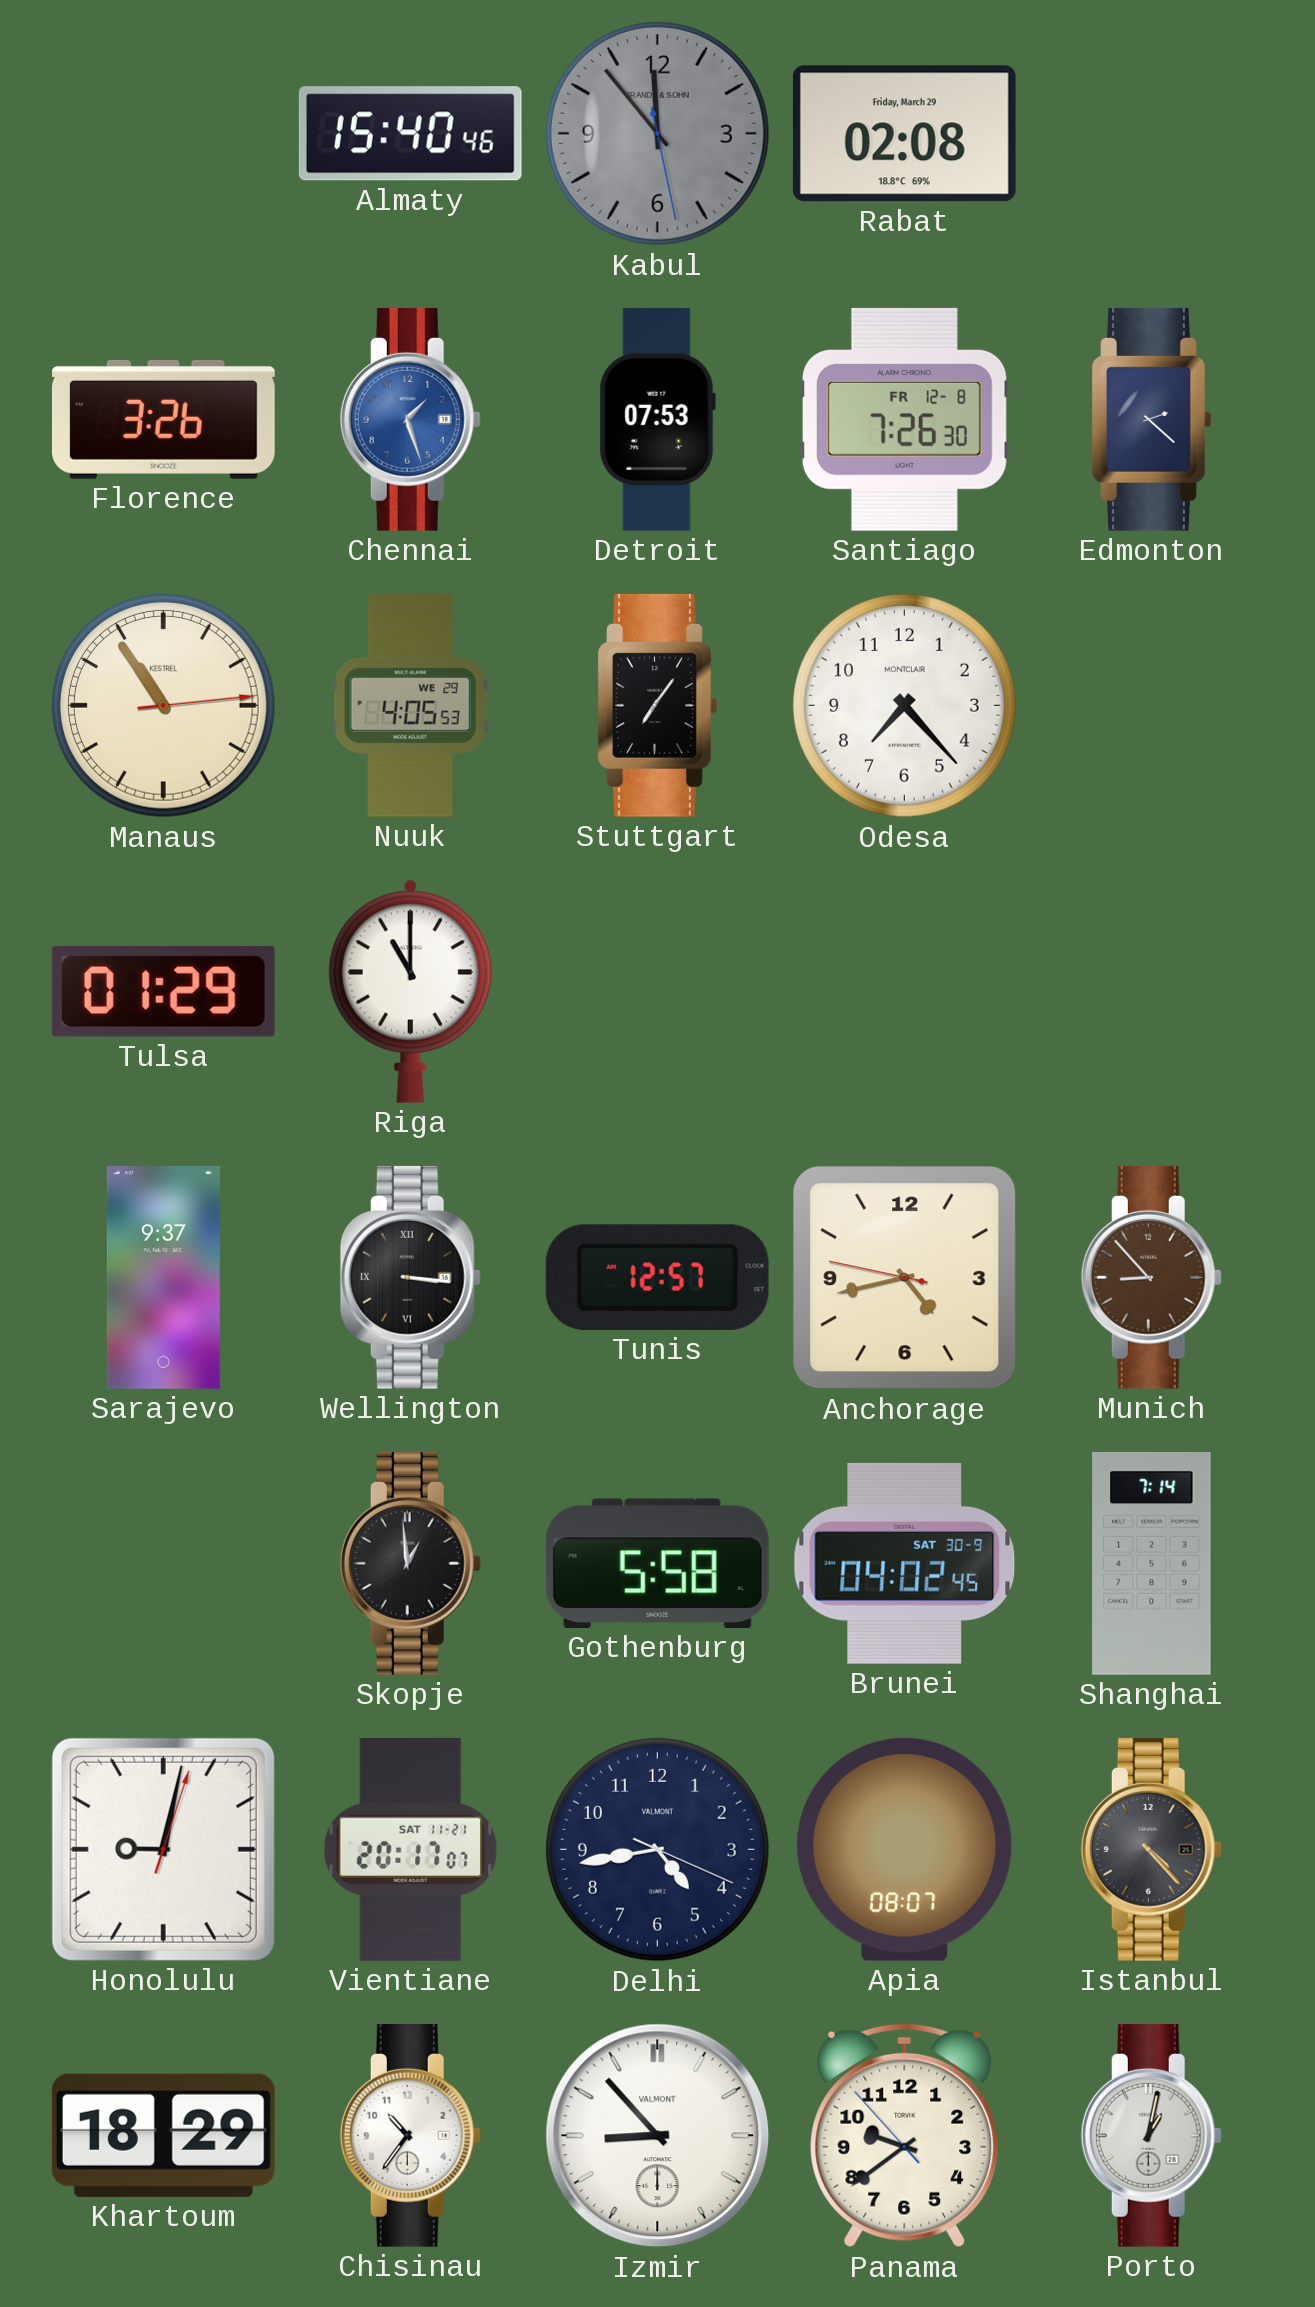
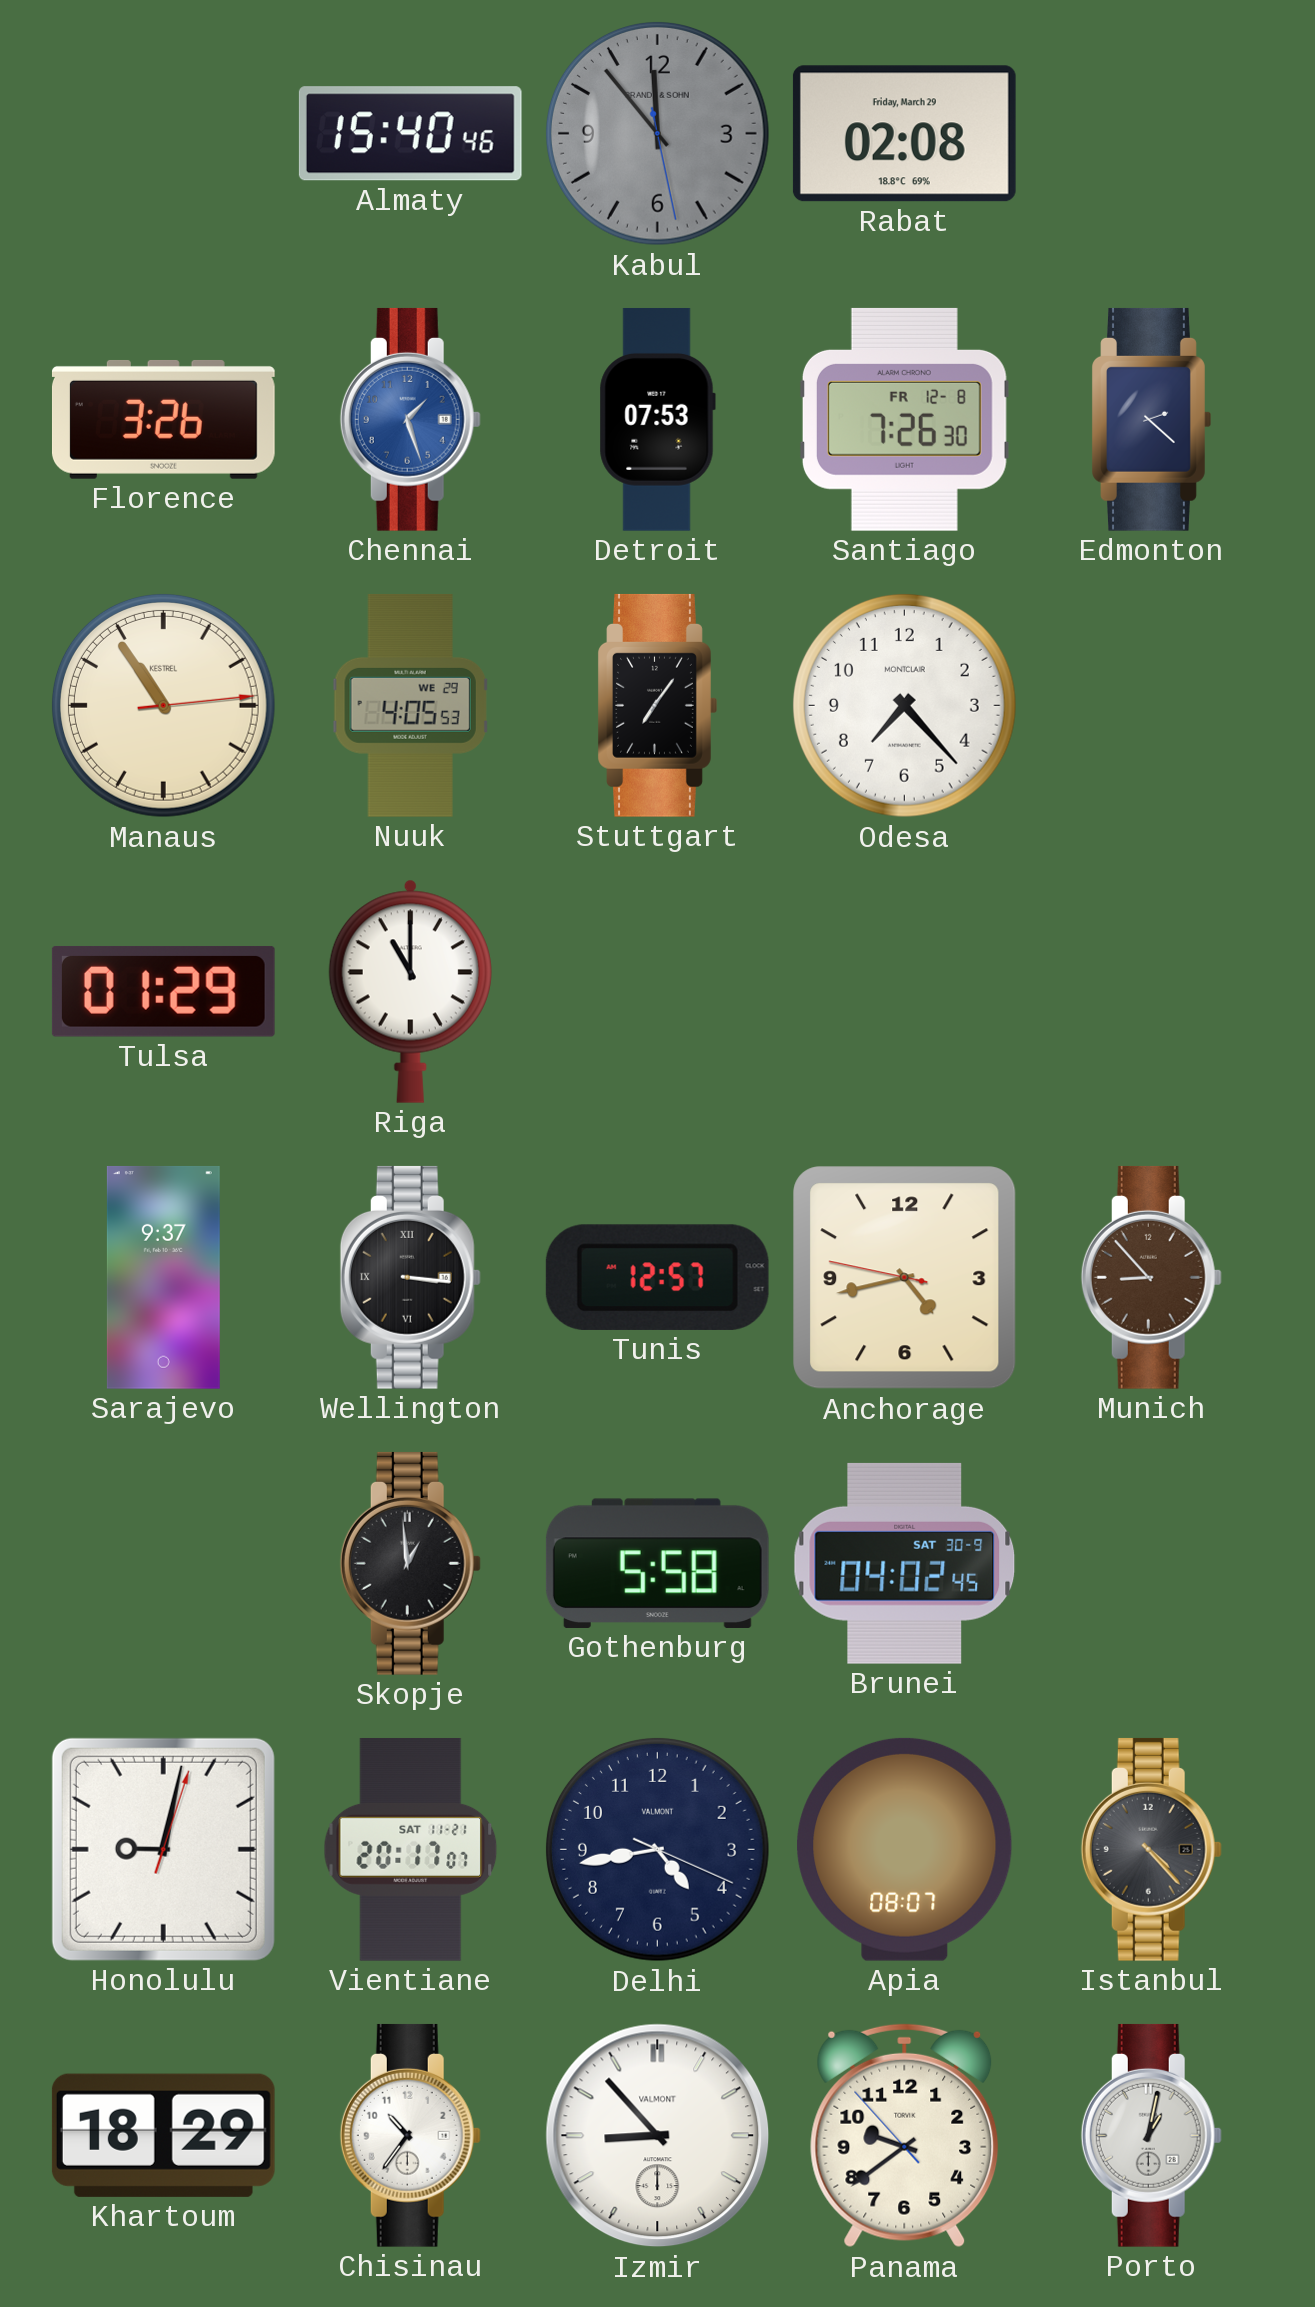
Shanghai: 7:14 -> none
